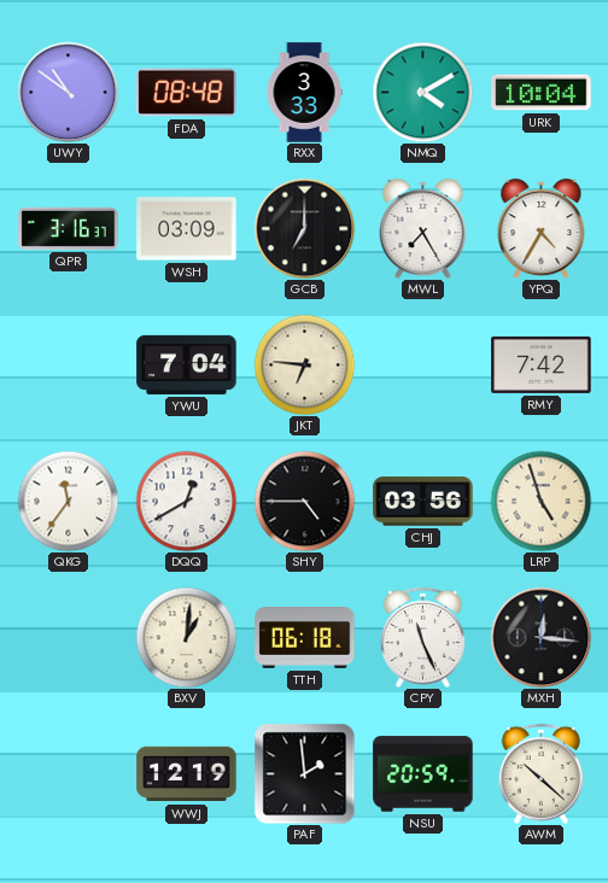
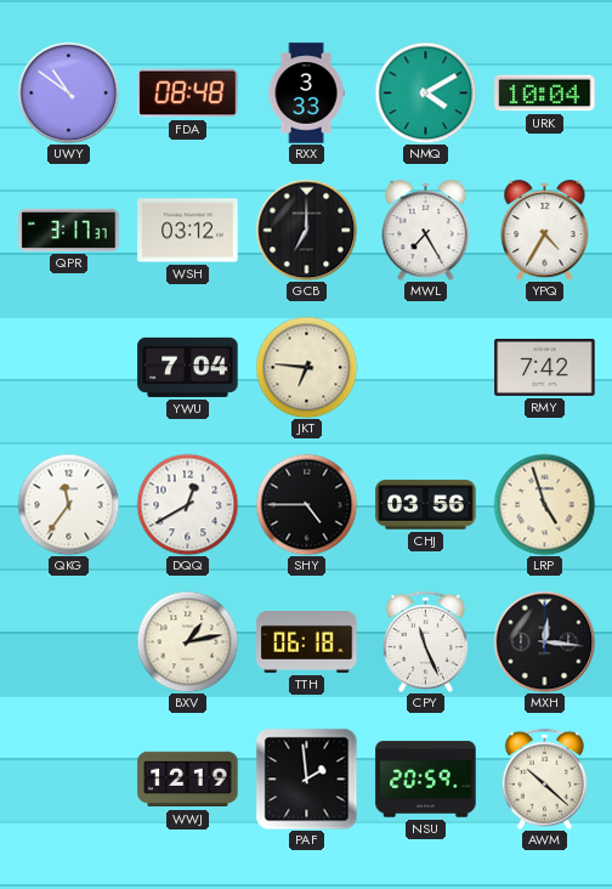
QPR: 3:16 -> 3:17
WSH: 03:09 -> 03:12
BXV: 1:01 -> 1:13
